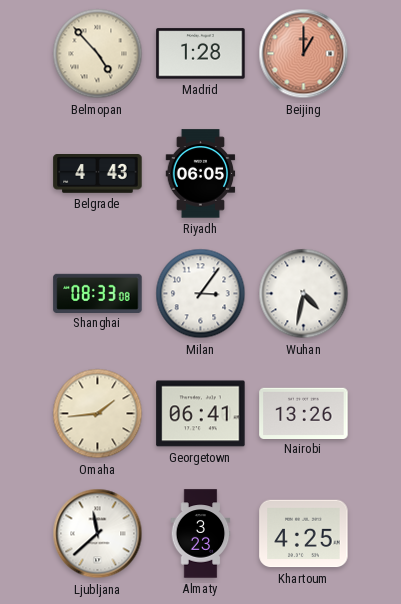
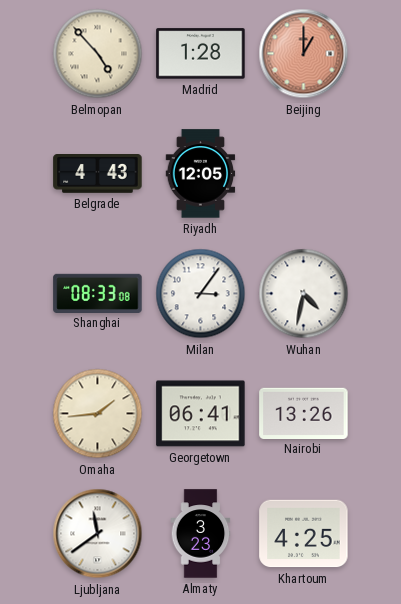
Riyadh: 06:05 -> 12:05
Ljubljana: 11:38 -> 11:39
